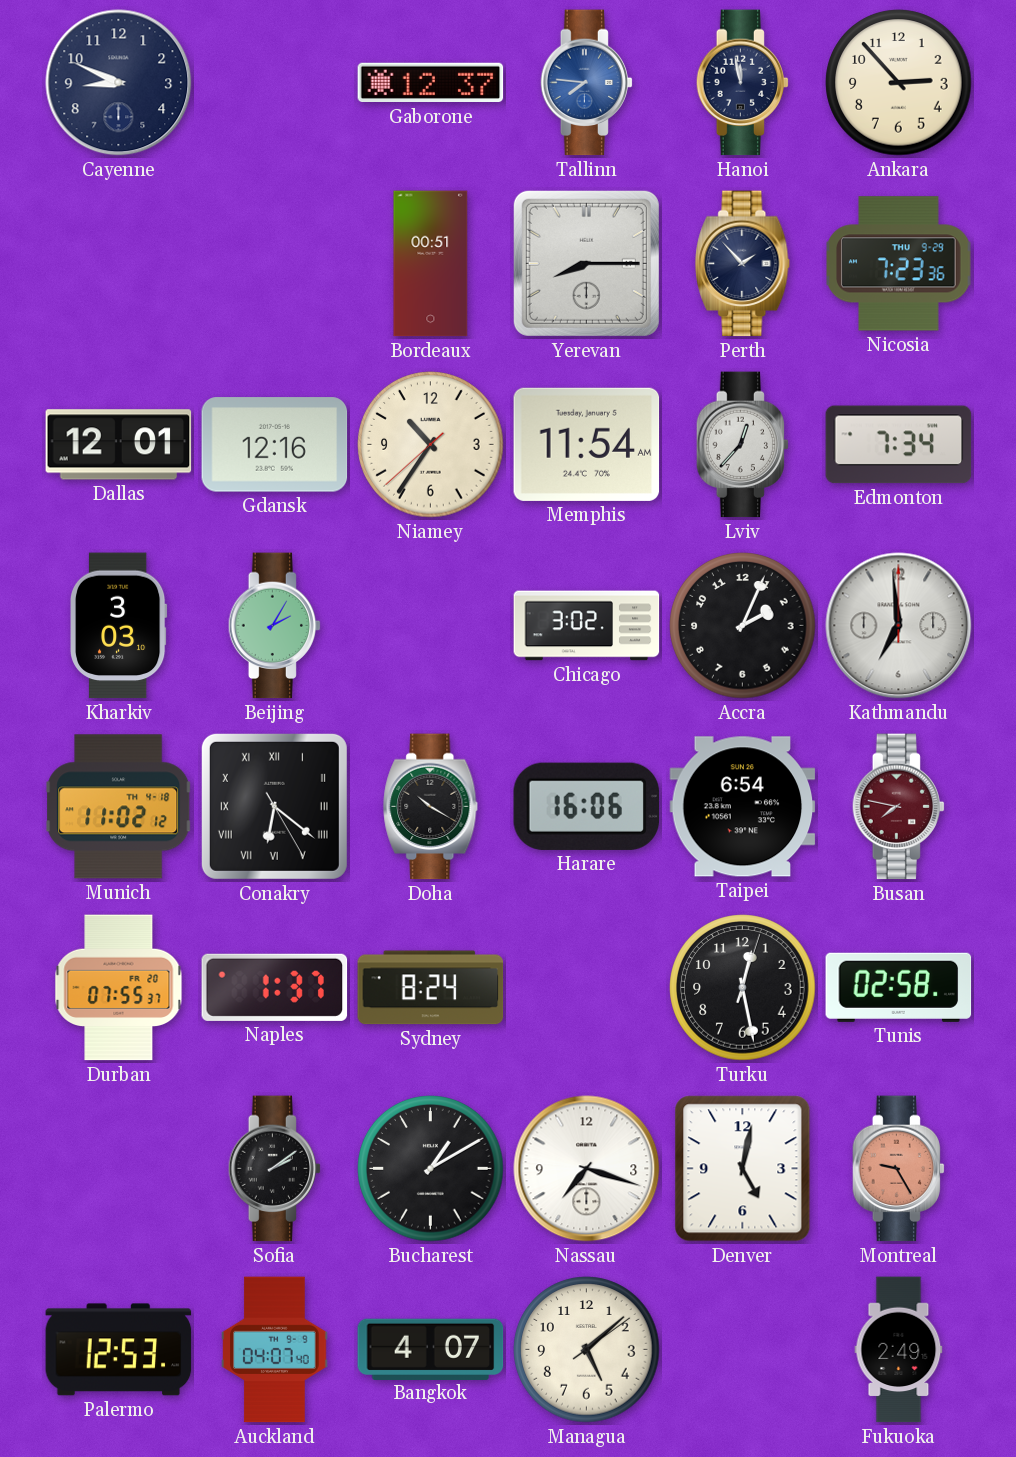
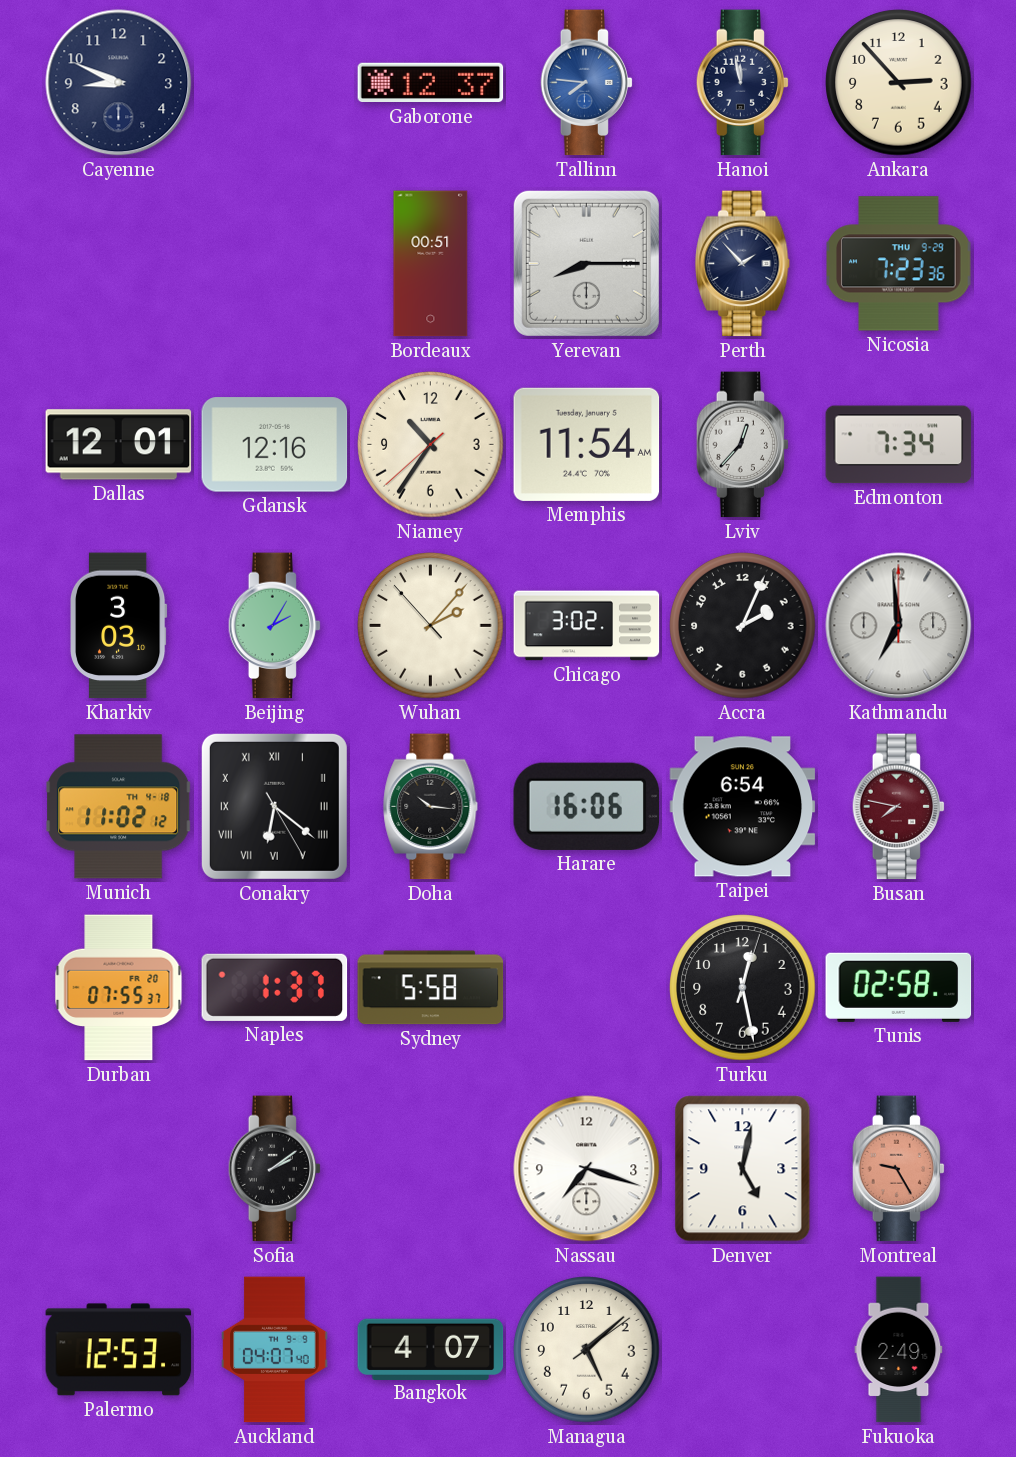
Wuhan: none -> 2:06
Doha: 10:20 -> 10:16
Sydney: 8:24 -> 5:58
Bucharest: 1:10 -> none
